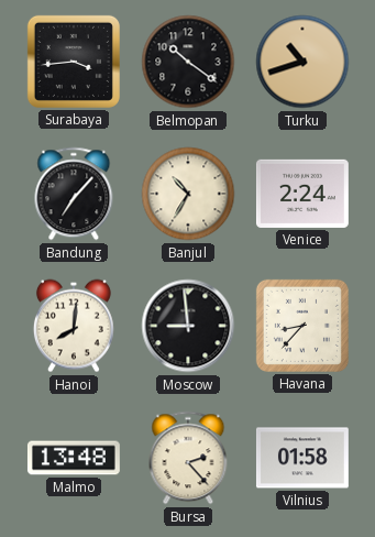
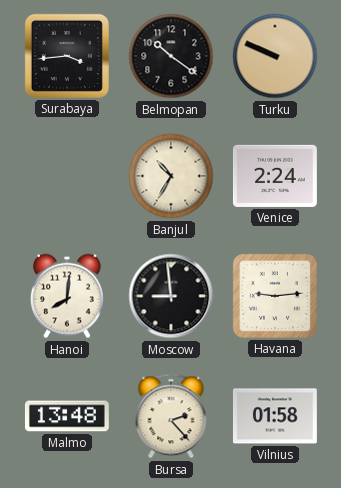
Turku: 10:42 -> 9:49
Bandung: 7:07 -> none
Havana: 8:37 -> 9:14
